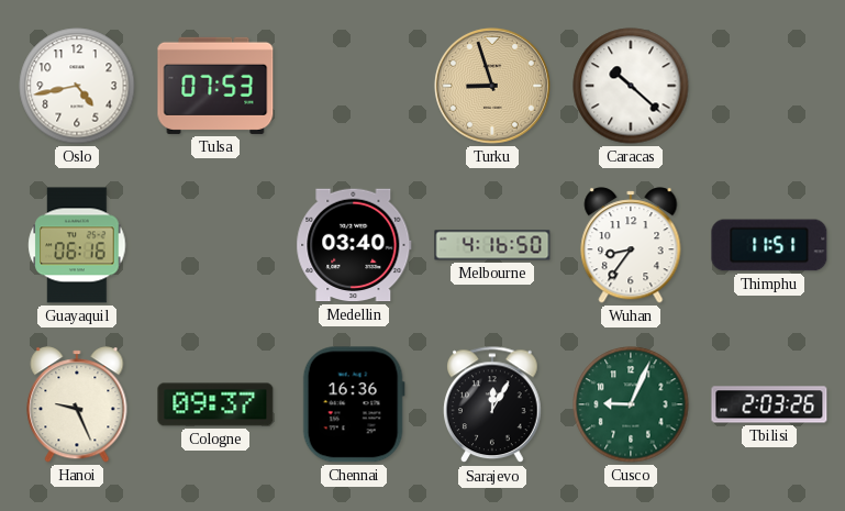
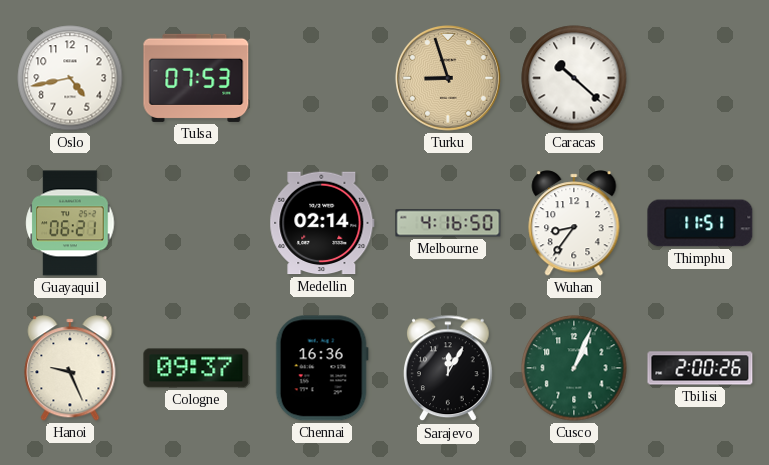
Guayaquil: 06:16 -> 06:21
Medellin: 03:40 -> 02:14
Cusco: 9:04 -> 1:04
Tbilisi: 2:03 -> 2:00
